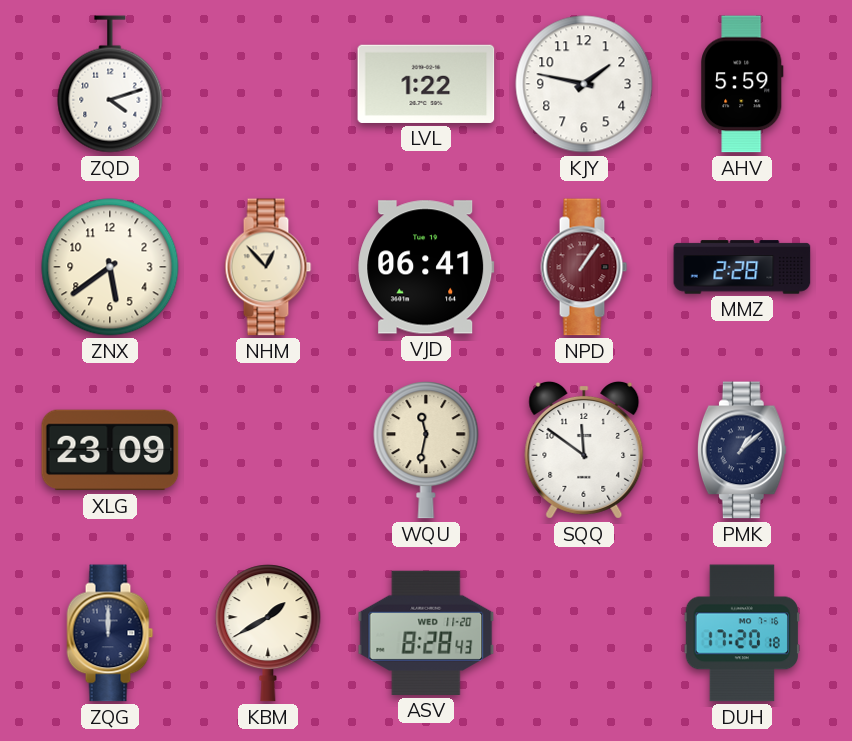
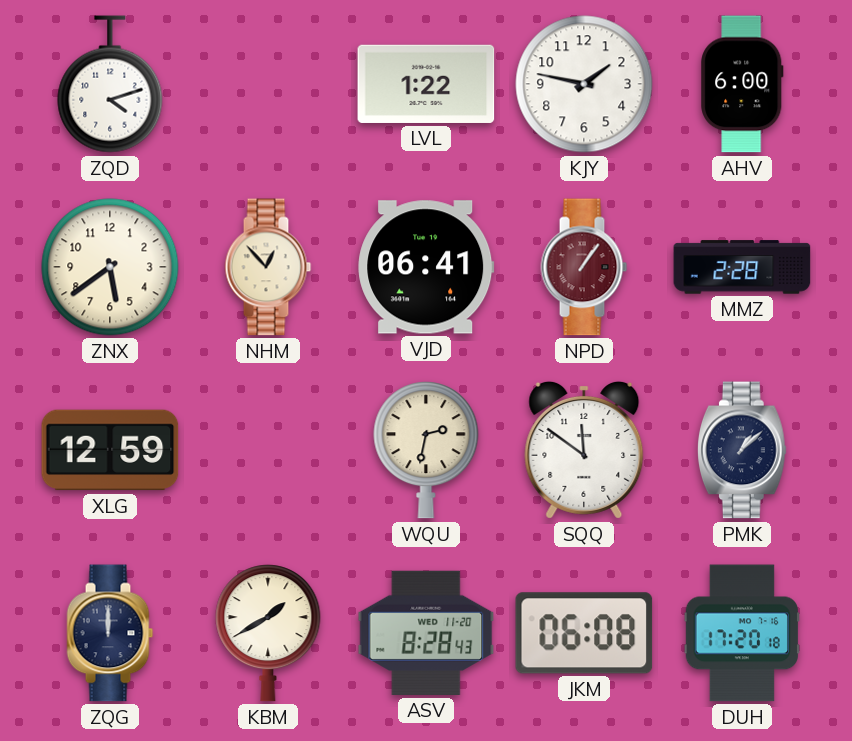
AHV: 5:59 -> 6:00
XLG: 23:09 -> 12:59
WQU: 11:32 -> 2:32
JKM: none -> 06:08
